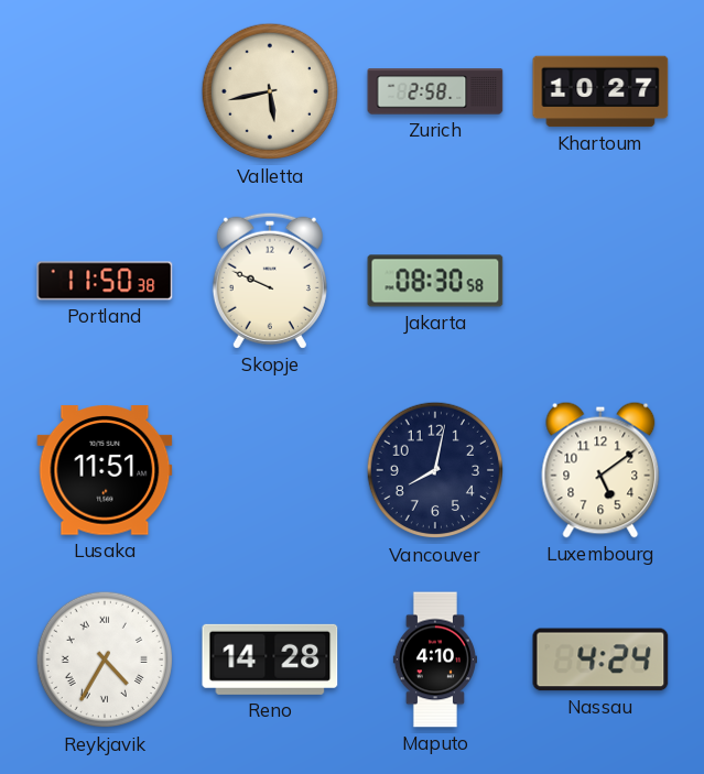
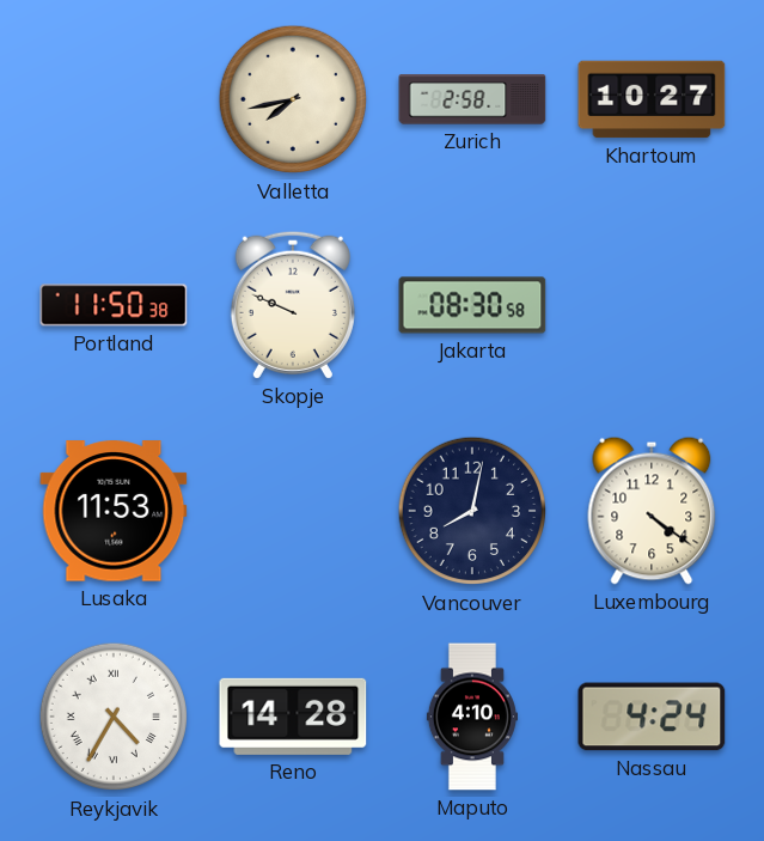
Valletta: 5:43 -> 7:43
Lusaka: 11:51 -> 11:53
Luxembourg: 5:09 -> 4:21
